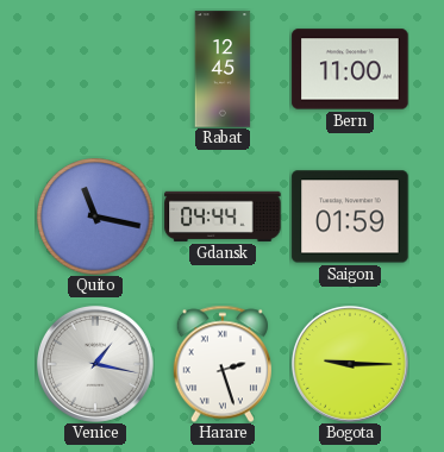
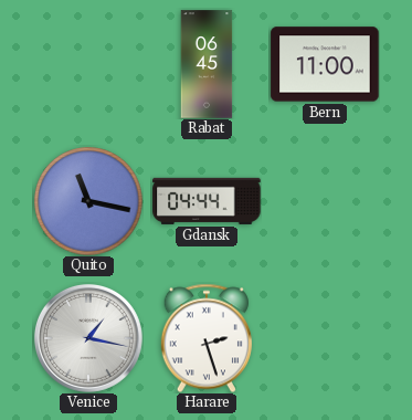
Rabat: 12:45 -> 06:45
Saigon: 01:59 -> none
Bogota: 9:15 -> none
